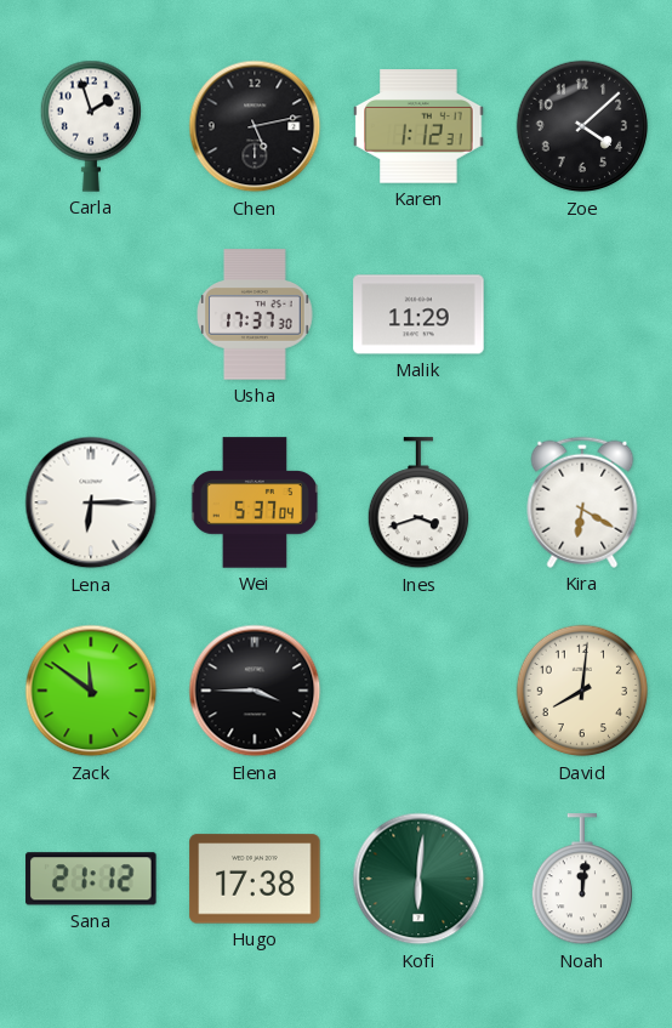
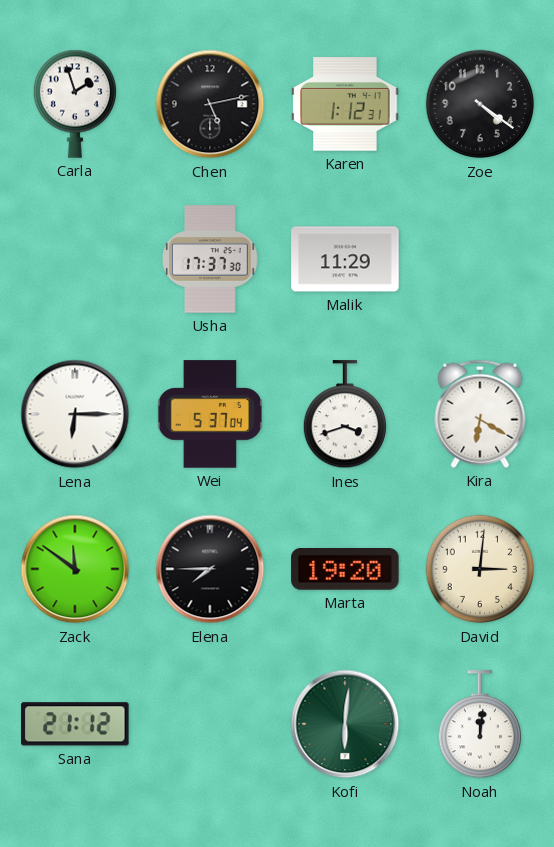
Zoe: 4:08 -> 4:21
Elena: 3:45 -> 7:45
Marta: none -> 19:20
David: 8:01 -> 3:01
Hugo: 17:38 -> none
